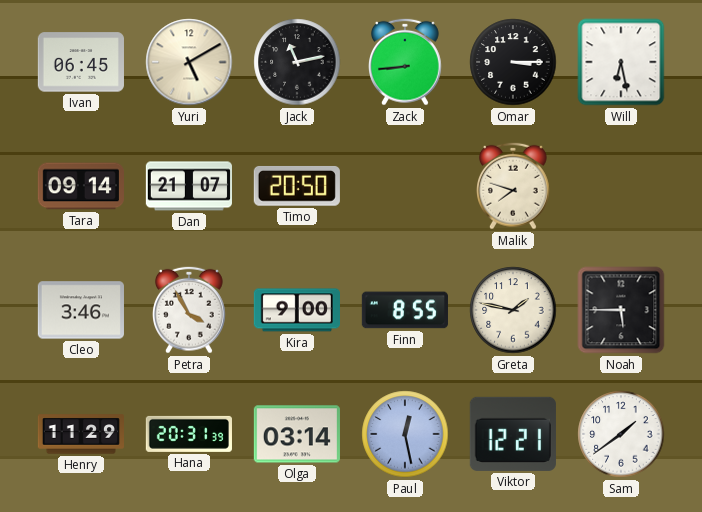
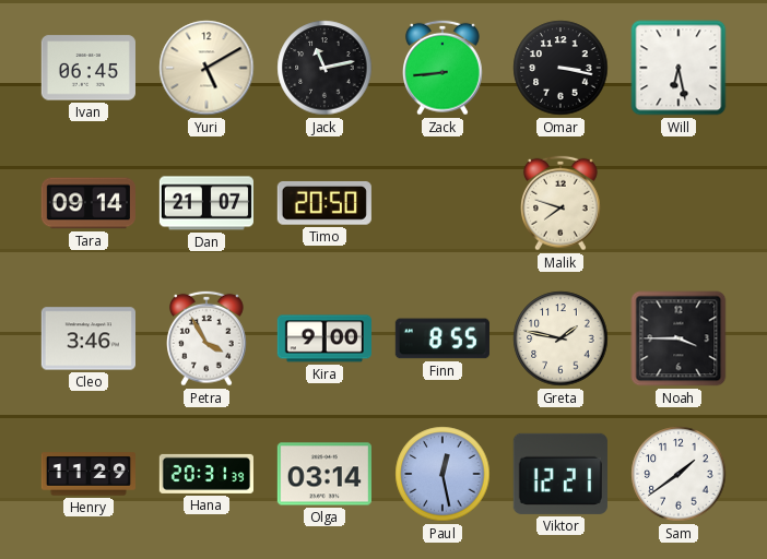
Omar: 3:15 -> 3:17
Noah: 5:45 -> 3:45
